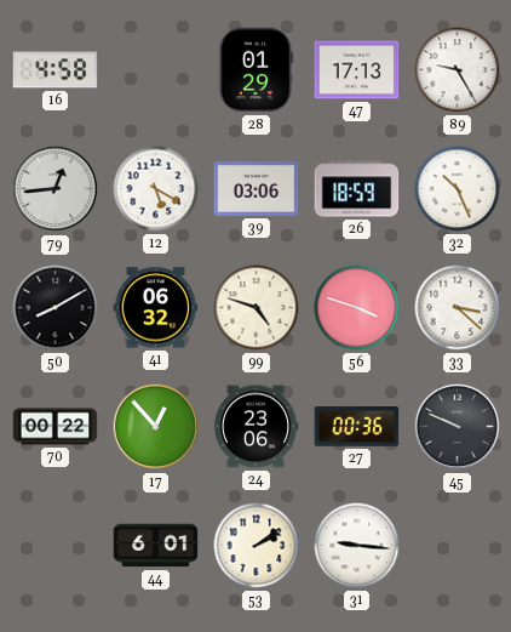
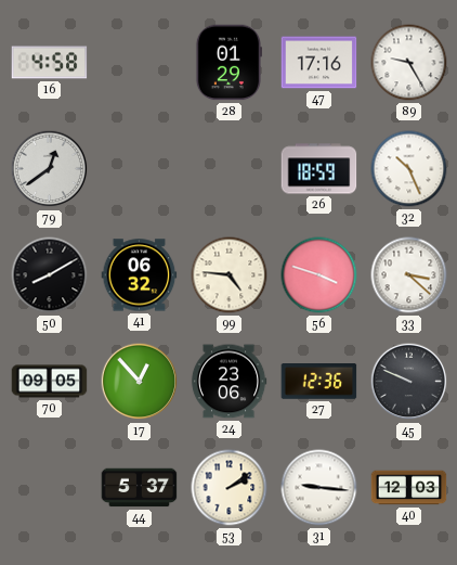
47: 17:13 -> 17:16
79: 12:44 -> 12:39
12: 5:20 -> none
39: 03:06 -> none
99: 4:48 -> 4:46
70: 00:22 -> 09:05
27: 00:36 -> 12:36
44: 6:01 -> 5:37
40: none -> 12:03
